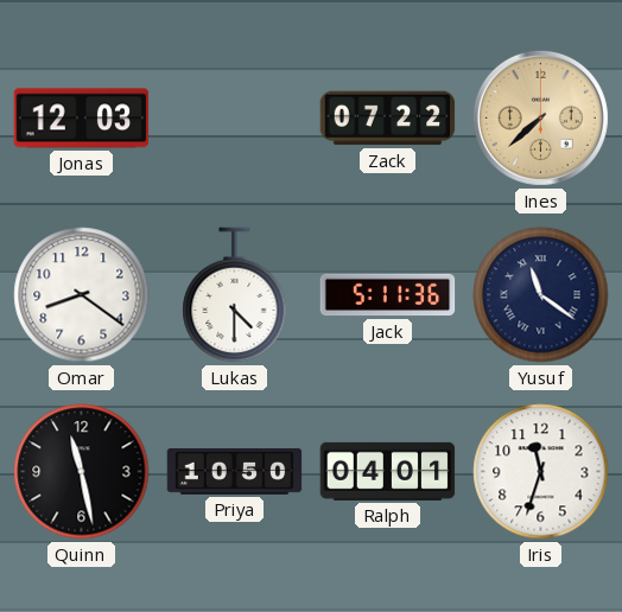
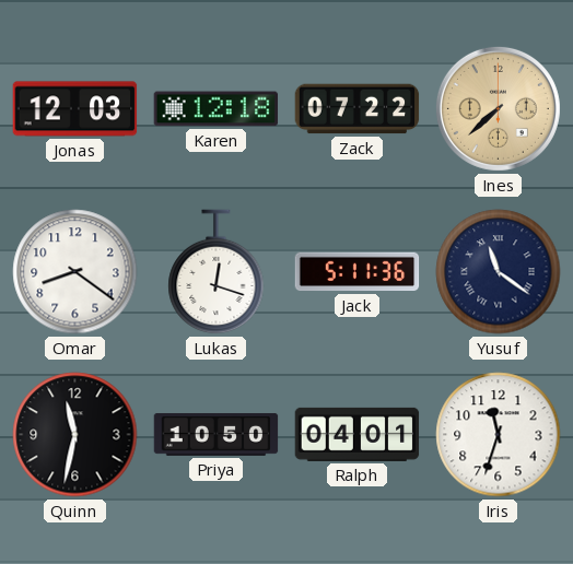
Karen: none -> 12:18
Lukas: 4:30 -> 12:18
Quinn: 11:28 -> 11:32
